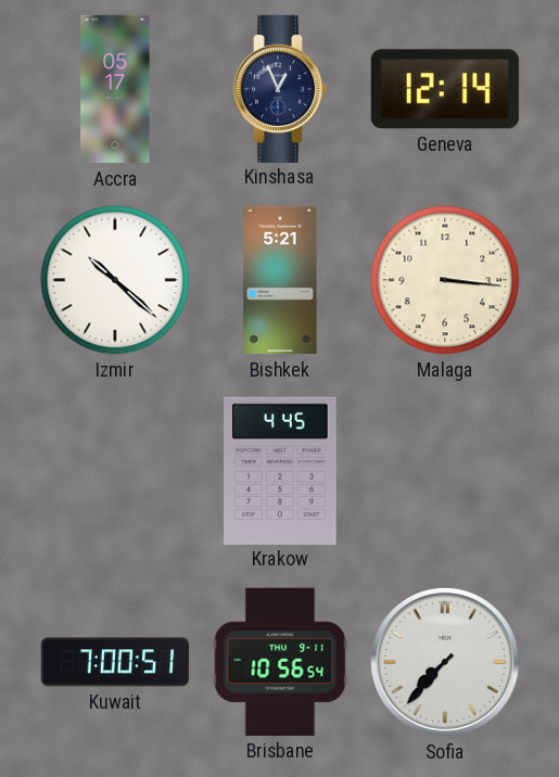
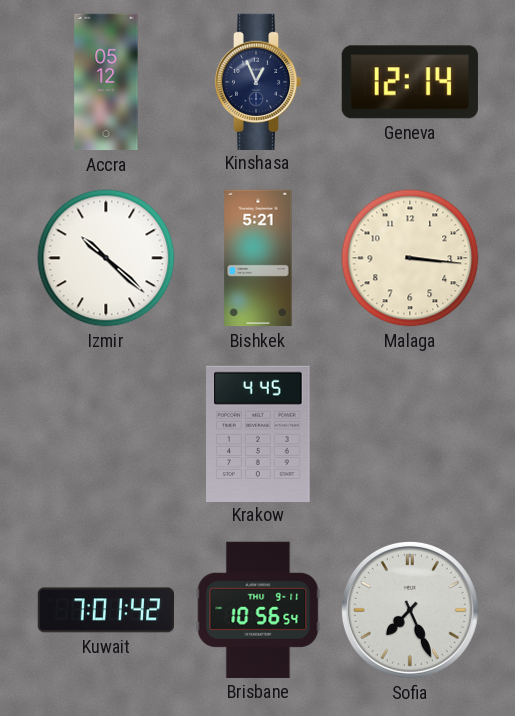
Accra: 05:17 -> 05:12
Kuwait: 7:00 -> 7:01
Sofia: 7:37 -> 7:26
